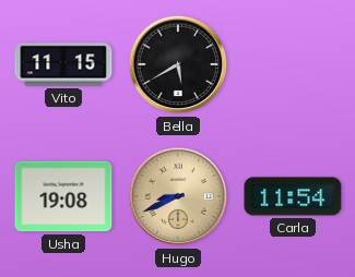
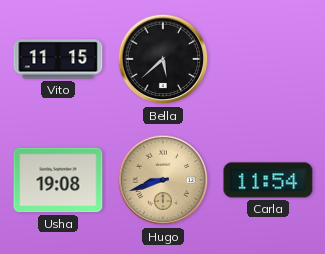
Bella: 5:40 -> 5:38
Hugo: 8:41 -> 8:42
